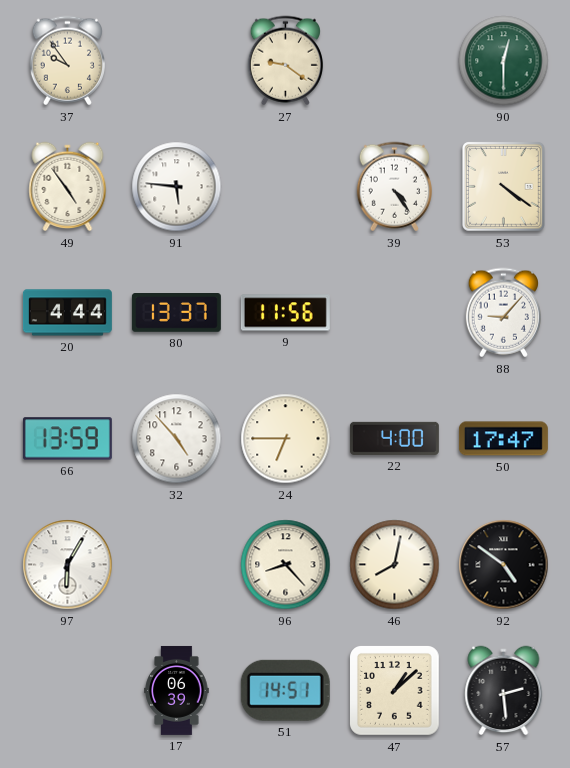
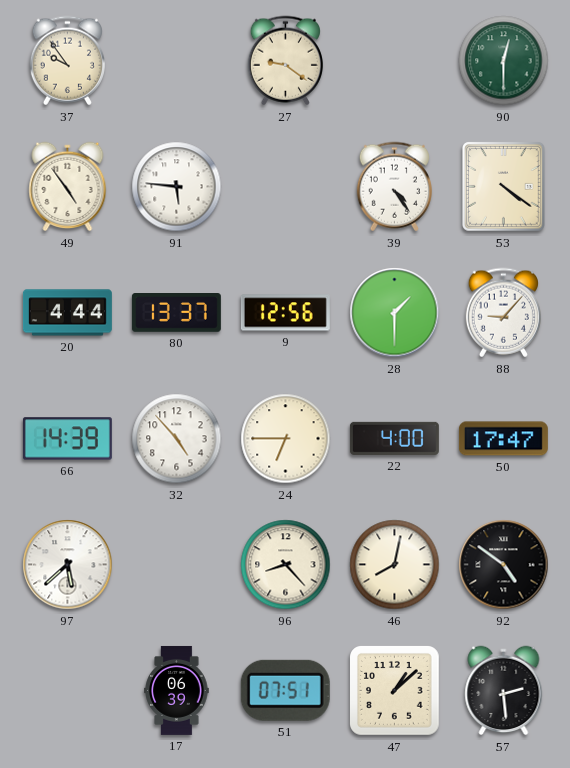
9: 11:56 -> 12:56
28: none -> 1:30
66: 13:59 -> 14:39
97: 6:05 -> 5:38
51: 14:51 -> 07:51
